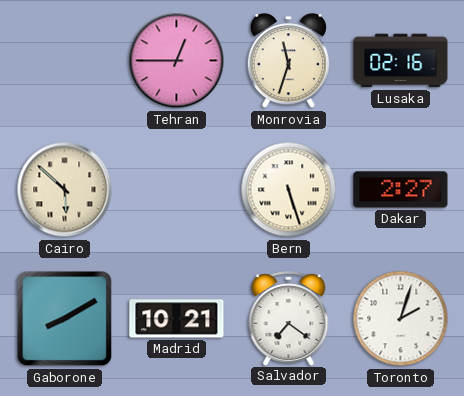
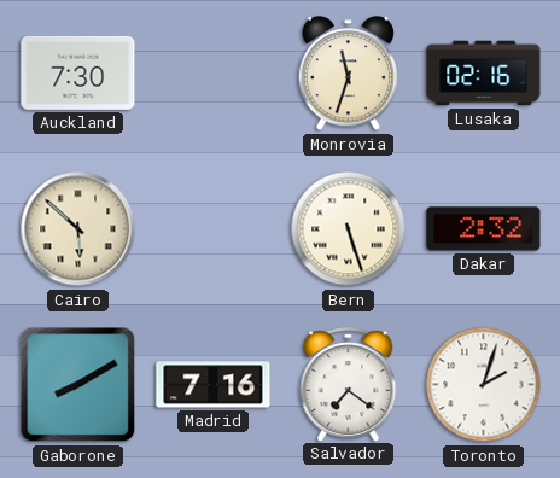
Auckland: none -> 7:30
Tehran: 12:45 -> none
Dakar: 2:27 -> 2:32
Madrid: 10:21 -> 7:16
